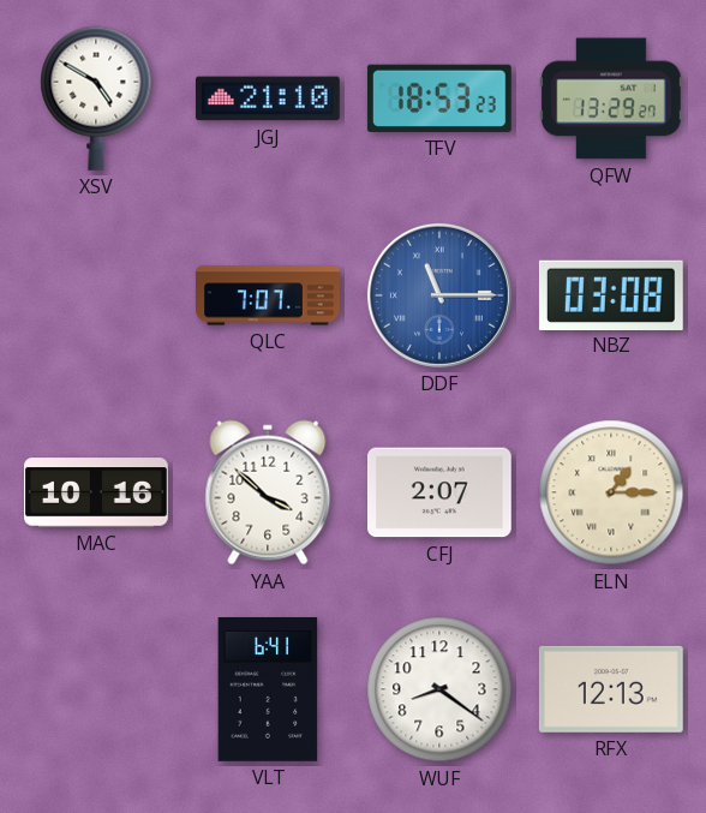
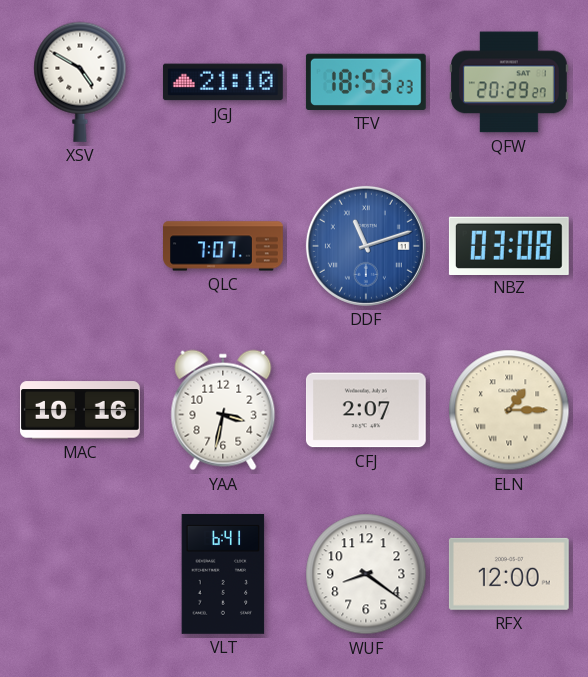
QFW: 13:29 -> 20:29
DDF: 11:15 -> 11:12
YAA: 3:52 -> 3:32
RFX: 12:13 -> 12:00
